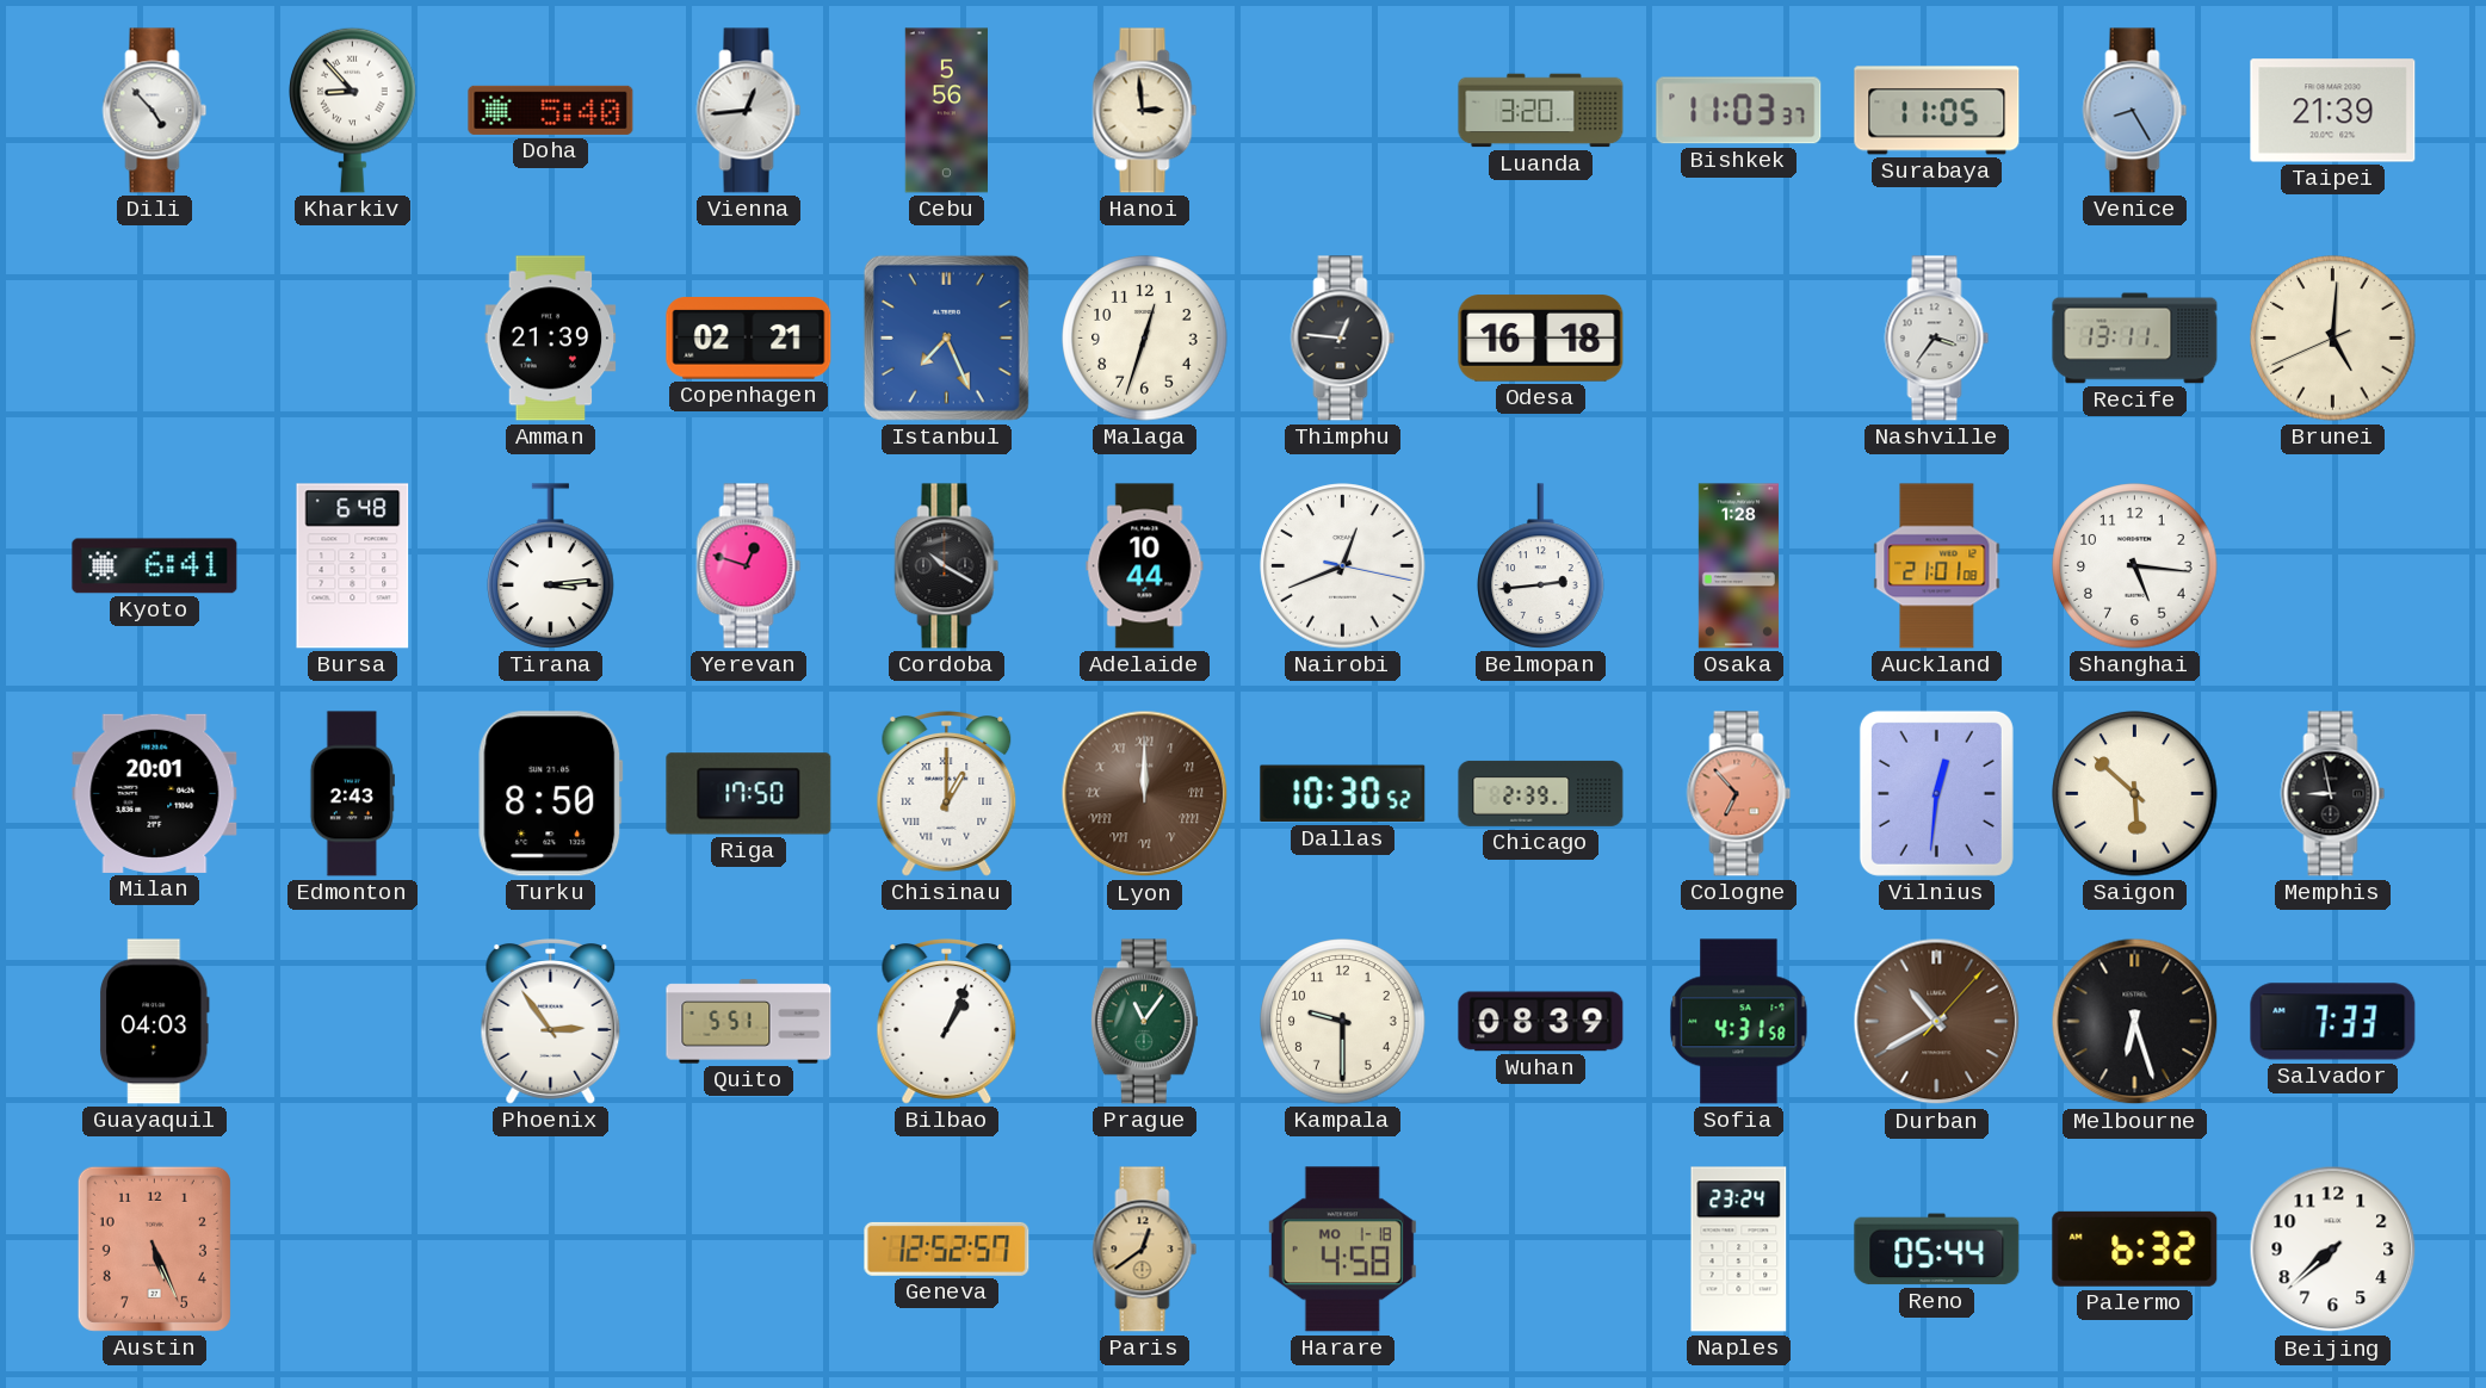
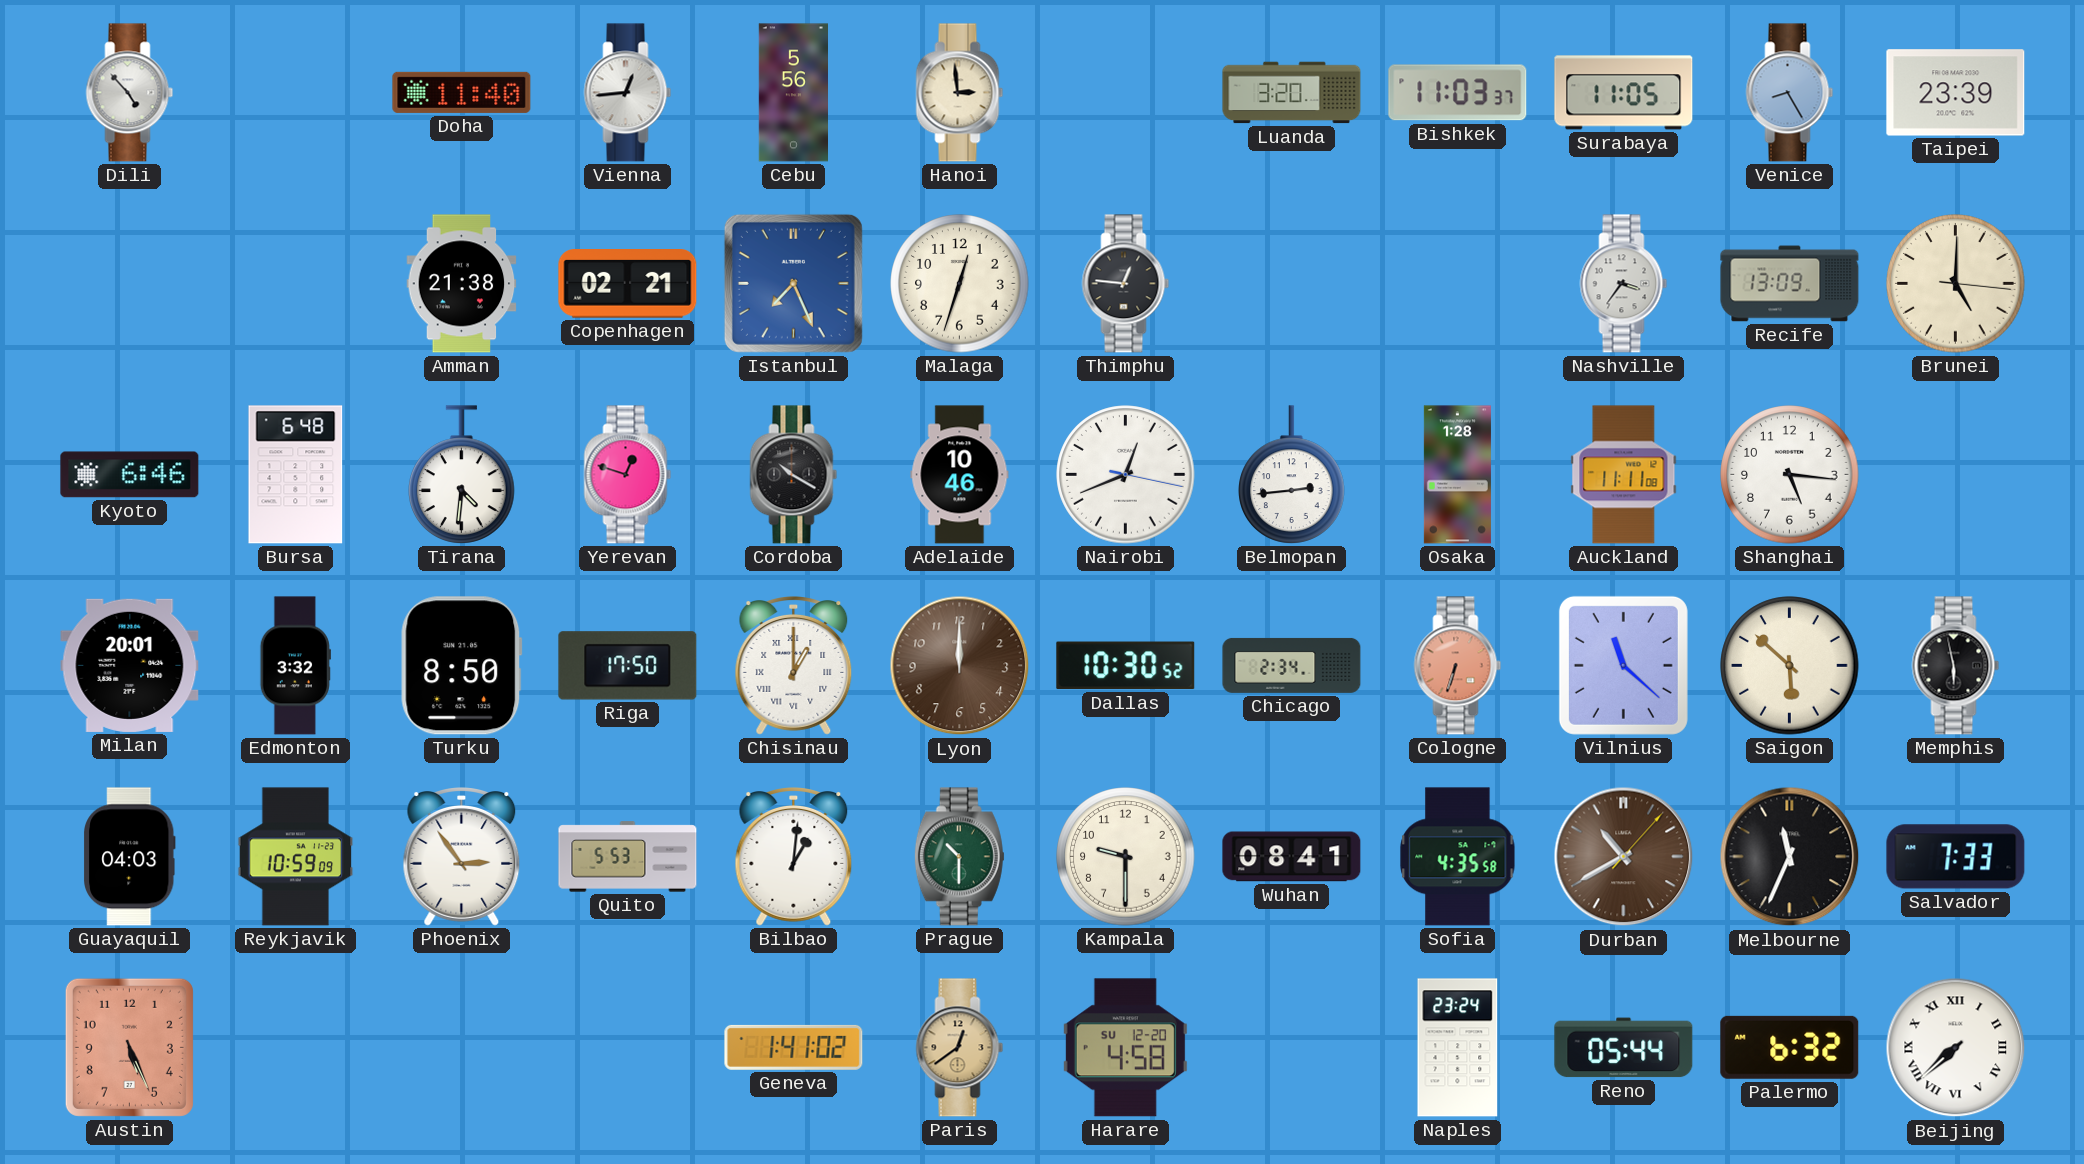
Kharkiv: 8:53 -> none
Doha: 5:40 -> 11:40
Taipei: 21:39 -> 23:39
Amman: 21:39 -> 21:38
Odesa: 16:18 -> none
Recife: 13:11 -> 13:09
Brunei: 5:00:41 -> 5:00:16
Kyoto: 6:41 -> 6:46
Tirana: 3:14 -> 4:31
Adelaide: 10:44 -> 10:46
Auckland: 21:01 -> 11:11
Edmonton: 2:43 -> 3:32
Lyon numerals: Roman -> Arabic
Chicago: 2:39 -> 2:34
Cologne: 6:53 -> 6:33
Vilnius: 12:31 -> 11:22
Memphis: 8:58 -> 5:58
Reykjavik: none -> 10:59
Quito: 5:51 -> 5:53
Bilbao: 1:04 -> 1:01
Prague: 11:06 -> 10:30
Wuhan: 08:39 -> 08:41
Sofia: 4:31 -> 4:35
Melbourne: 6:27 -> 11:34
Geneva: 12:52 -> 1:41
Harare date: MO 1-18 -> SU 12-20
Beijing numerals: Arabic -> Roman
